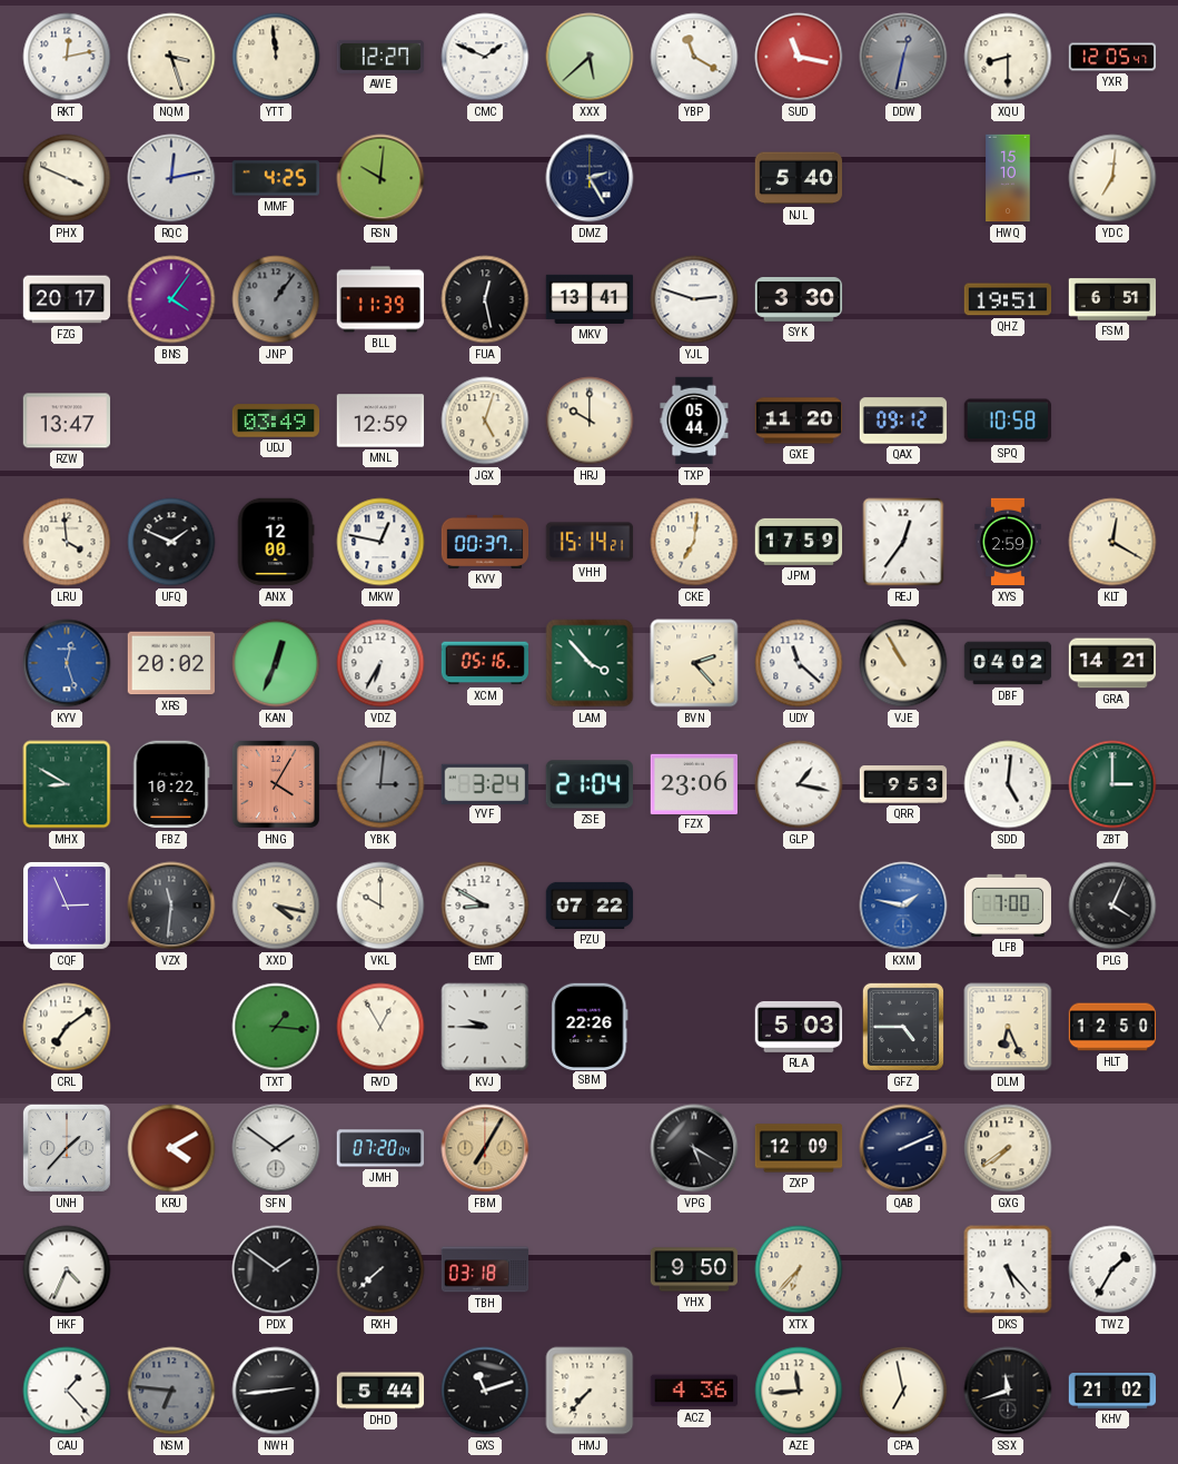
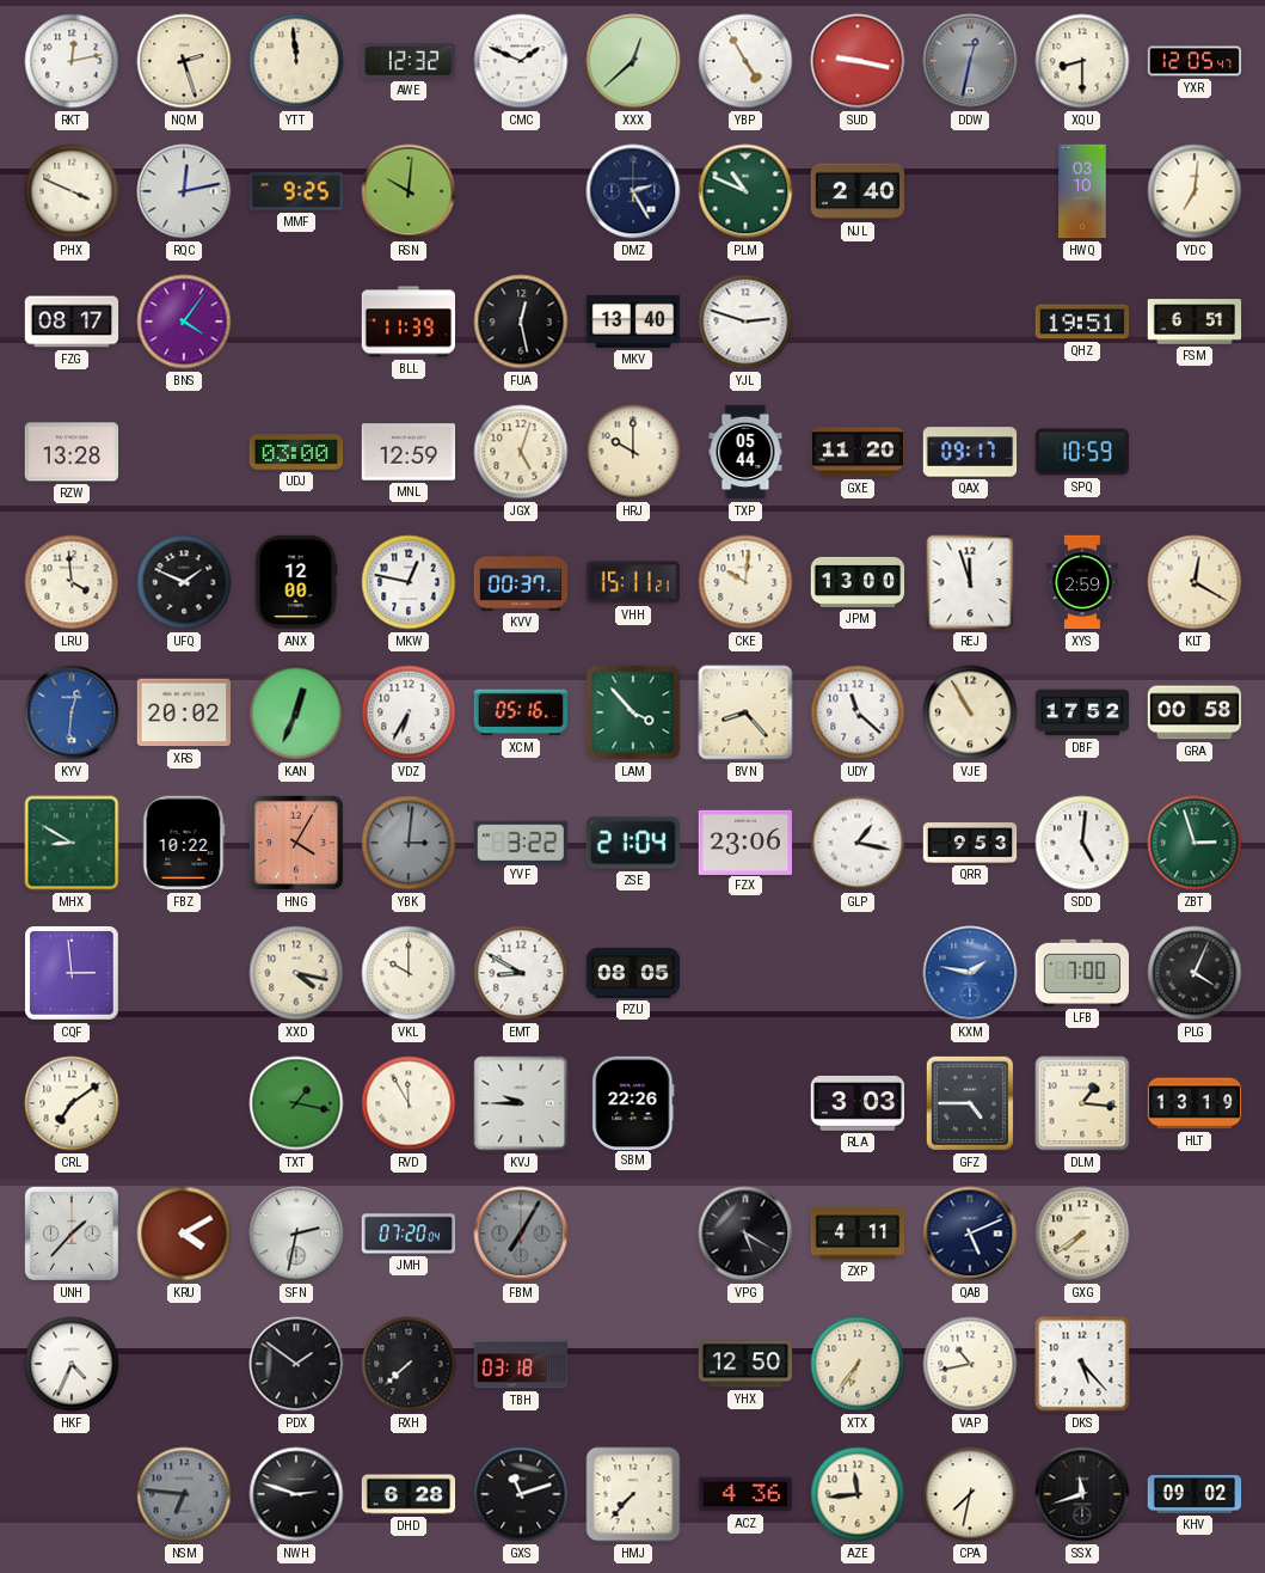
NQM: 3:27 -> 2:27
AWE: 12:27 -> 12:32
XXX: 5:38 -> 12:38
YBP: 11:20 -> 4:55
SUD: 11:17 -> 9:17
MMF: 4:25 -> 9:25
PLM: none -> 10:49
NJL: 5:40 -> 2:40
HWQ: 15:10 -> 03:10
FZG: 20:17 -> 08:17
JNP: 1:06 -> none
MKV: 13:41 -> 13:40
SYK: 3:30 -> none
RZW: 13:47 -> 13:28
UDJ: 03:49 -> 03:00
QAX: 09:12 -> 09:17
SPQ: 10:58 -> 10:59
VHH: 15:14 -> 15:11
CKE: 7:01 -> 10:01
JPM: 17:59 -> 13:00
REJ: 12:36 -> 11:57
KYV: 12:27 -> 12:31
BVN: 2:23 -> 8:23
DBF: 04:02 -> 17:52
GRA: 14:21 -> 00:58
YVF: 3:24 -> 3:22
ZBT: 3:00 -> 2:57
CQF: 2:56 -> 2:59
VZX: 11:31 -> none
PZU: 07:22 -> 08:05
TXT: 1:16 -> 1:17
RVD: 12:55 -> 11:55
RLA: 5:03 -> 3:03
DLM: 6:26 -> 1:16
HLT: 12:50 -> 13:19
SFN: 1:51 -> 2:32
FBM dial: champagne -> grey
ZXP: 12:09 -> 4:11
QAB: 2:11 -> 5:11
YHX: 9:50 -> 12:50
XTX: 6:37 -> 6:36
VAP: none -> 10:43
TWZ: 1:35 -> none
CAU: 1:23 -> none
NWH: 2:44 -> 2:48
DHD: 5:44 -> 6:28
CPA: 6:58 -> 7:32
KHV: 21:02 -> 09:02
